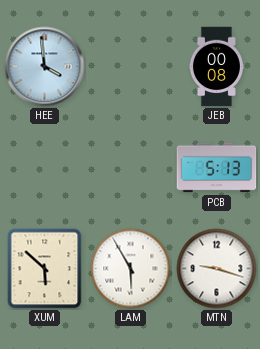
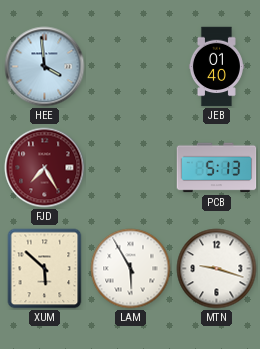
JEB: 00:08 -> 01:40
FJD: none -> 7:25
